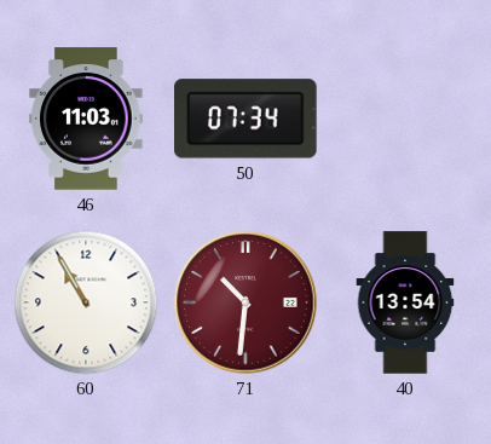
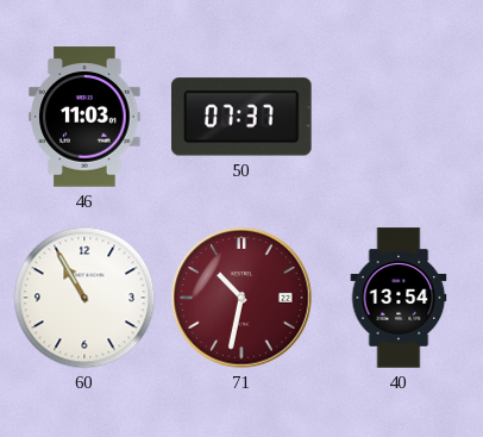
50: 07:34 -> 07:37
71: 10:31 -> 10:32
